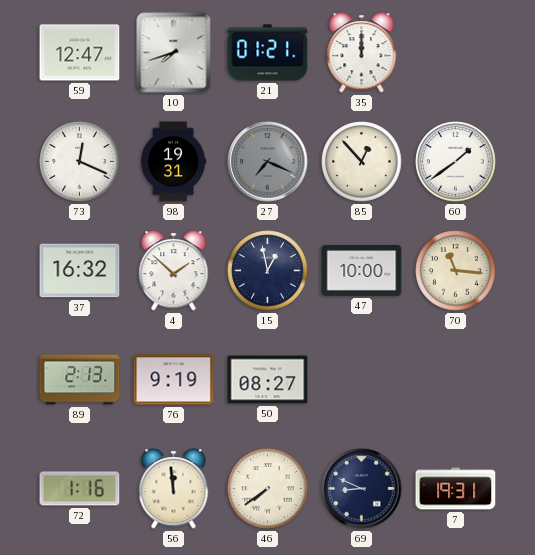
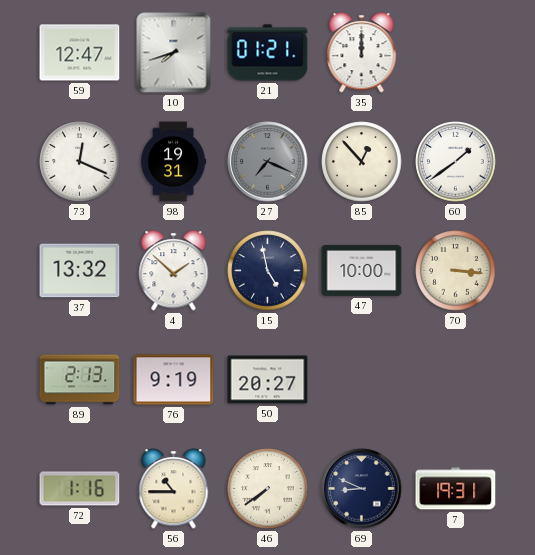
37: 16:32 -> 13:32
15: 12:58 -> 4:58
70: 11:16 -> 3:16
50: 08:27 -> 20:27
56: 11:59 -> 10:45
